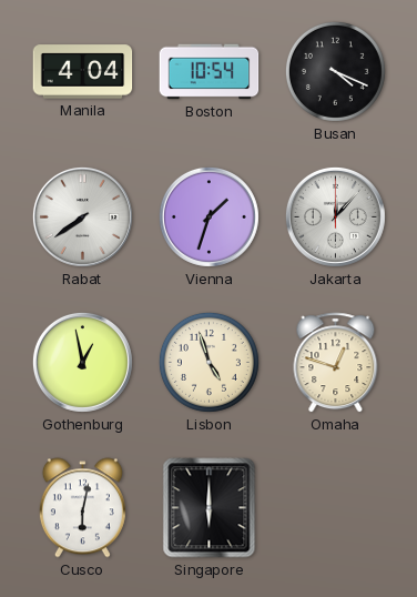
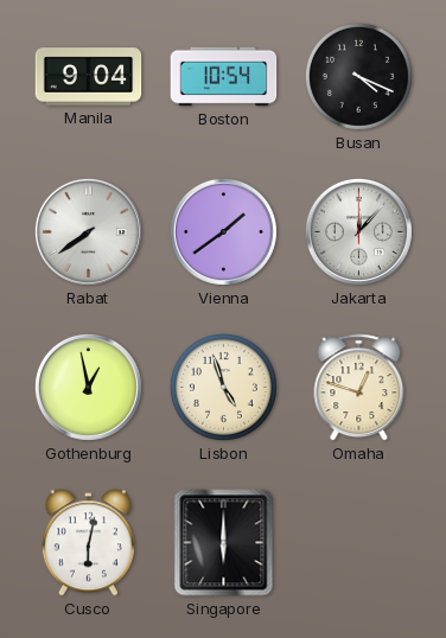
Manila: 4:04 -> 9:04
Vienna: 1:33 -> 1:39
